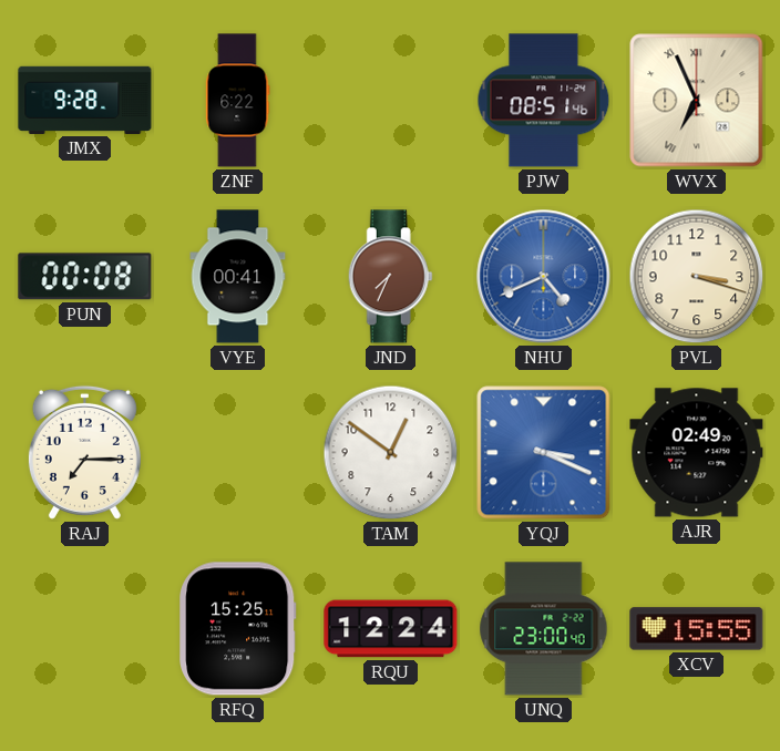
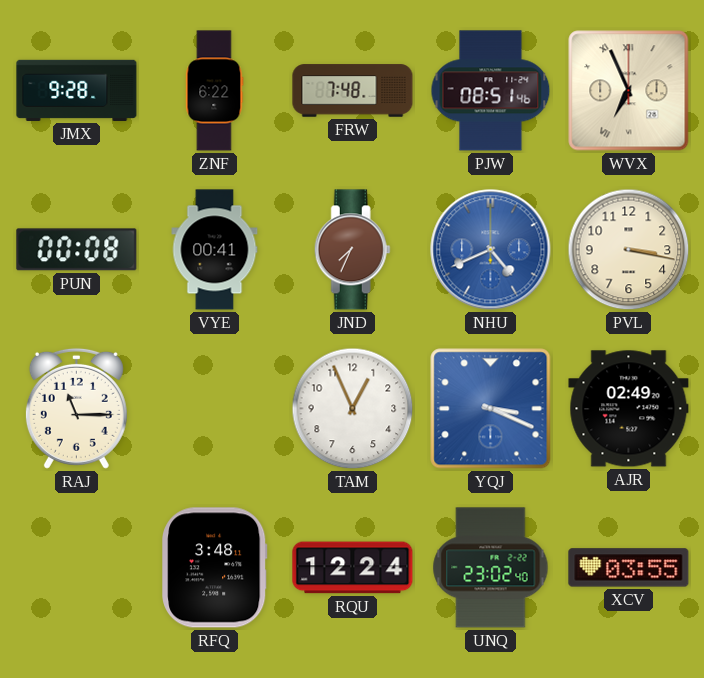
FRW: none -> 7:48
PVL: 3:18 -> 3:17
RAJ: 7:15 -> 11:15
TAM: 12:51 -> 12:56
RFQ: 15:25 -> 3:48
UNQ: 23:00 -> 23:02
XCV: 15:55 -> 03:55
